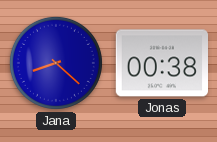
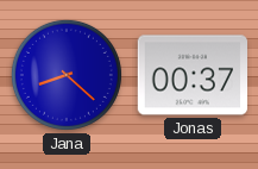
Jonas: 00:38 -> 00:37
